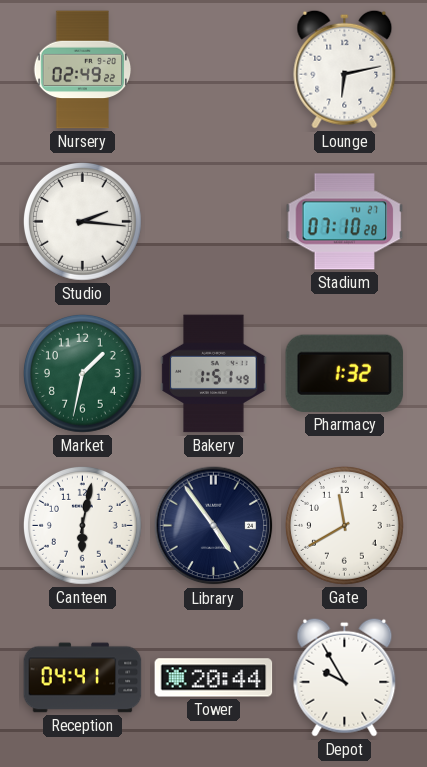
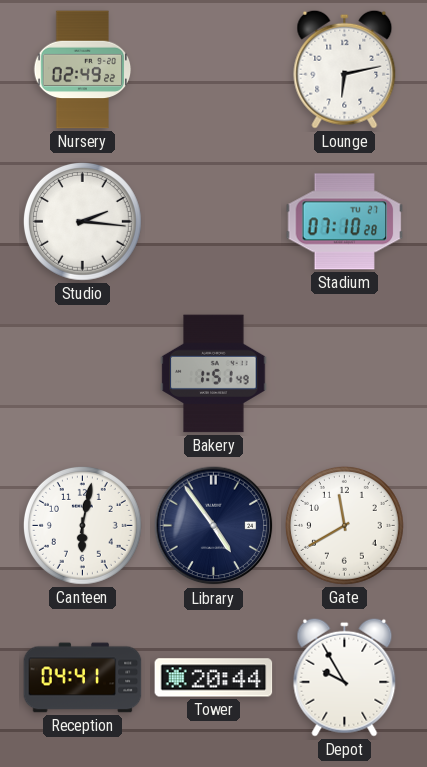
Market: 1:32 -> none
Pharmacy: 1:32 -> none
